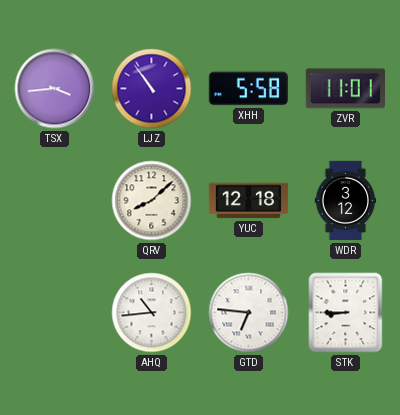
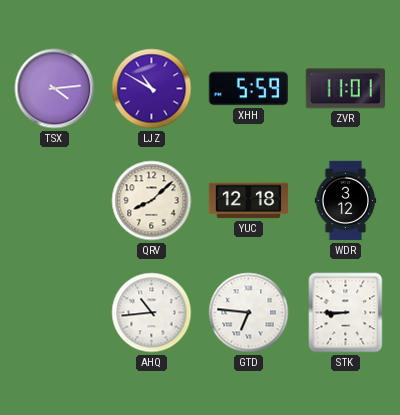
TSX: 3:44 -> 4:14
LJZ: 10:54 -> 10:50
XHH: 5:58 -> 5:59
